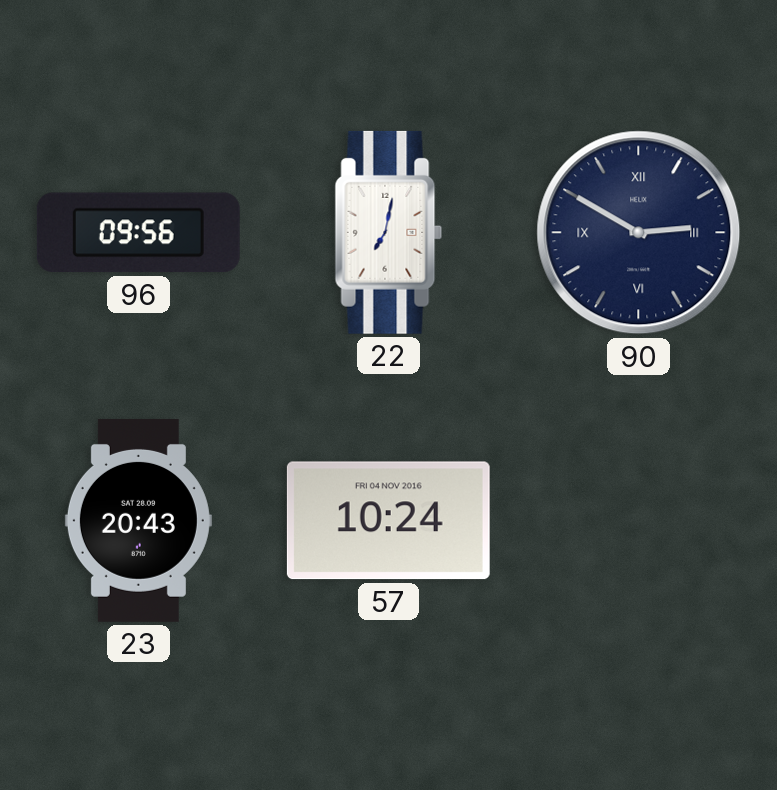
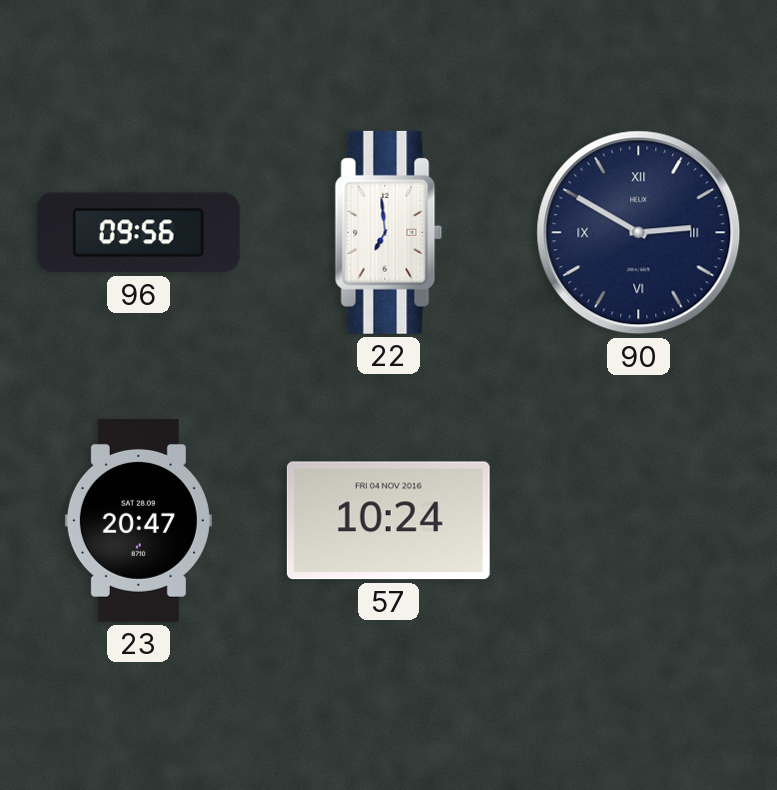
22: 7:02 -> 6:59
23: 20:43 -> 20:47
